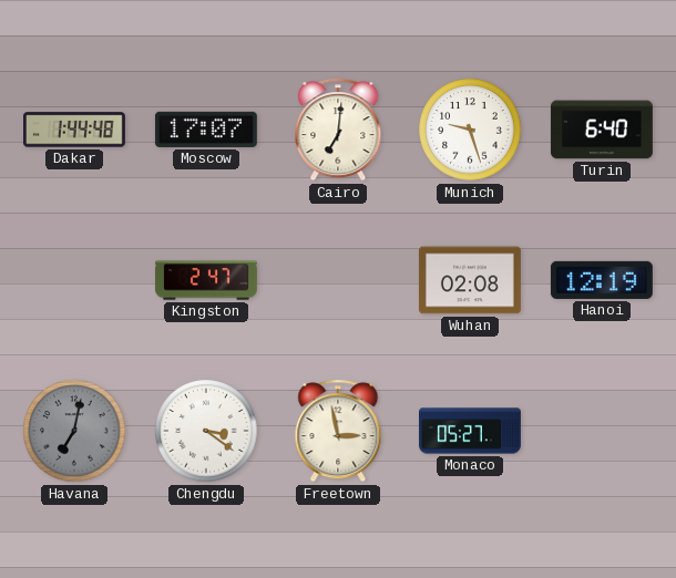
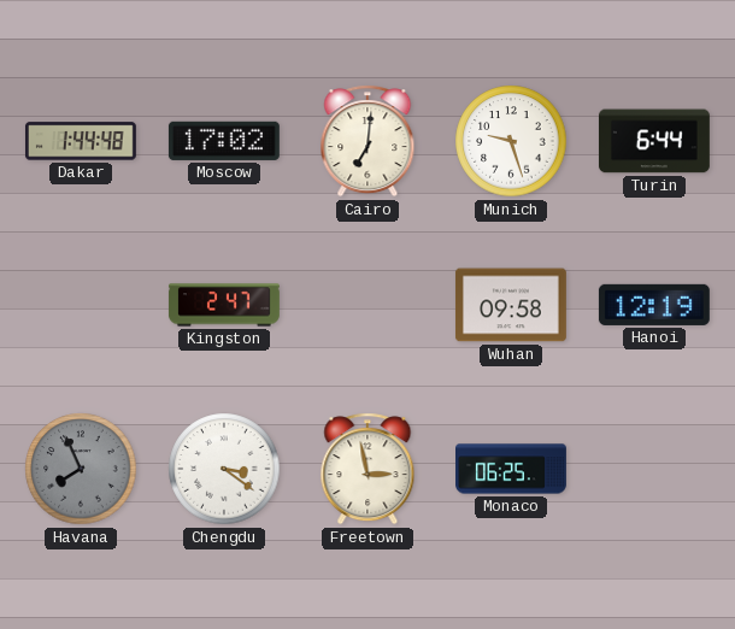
Moscow: 17:07 -> 17:02
Turin: 6:40 -> 6:44
Wuhan: 02:08 -> 09:58
Havana: 7:02 -> 7:56
Monaco: 05:27 -> 06:25
